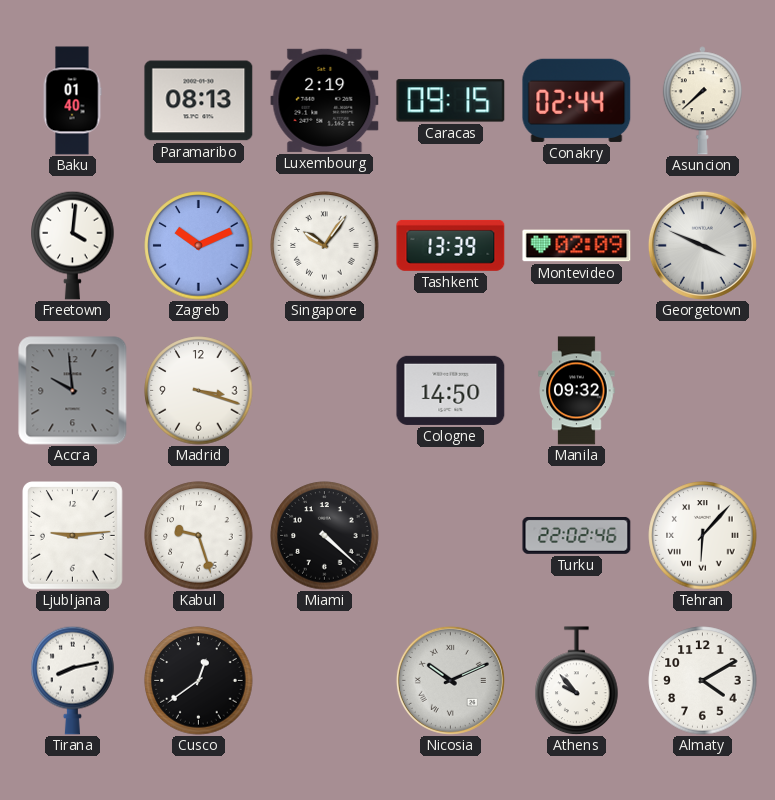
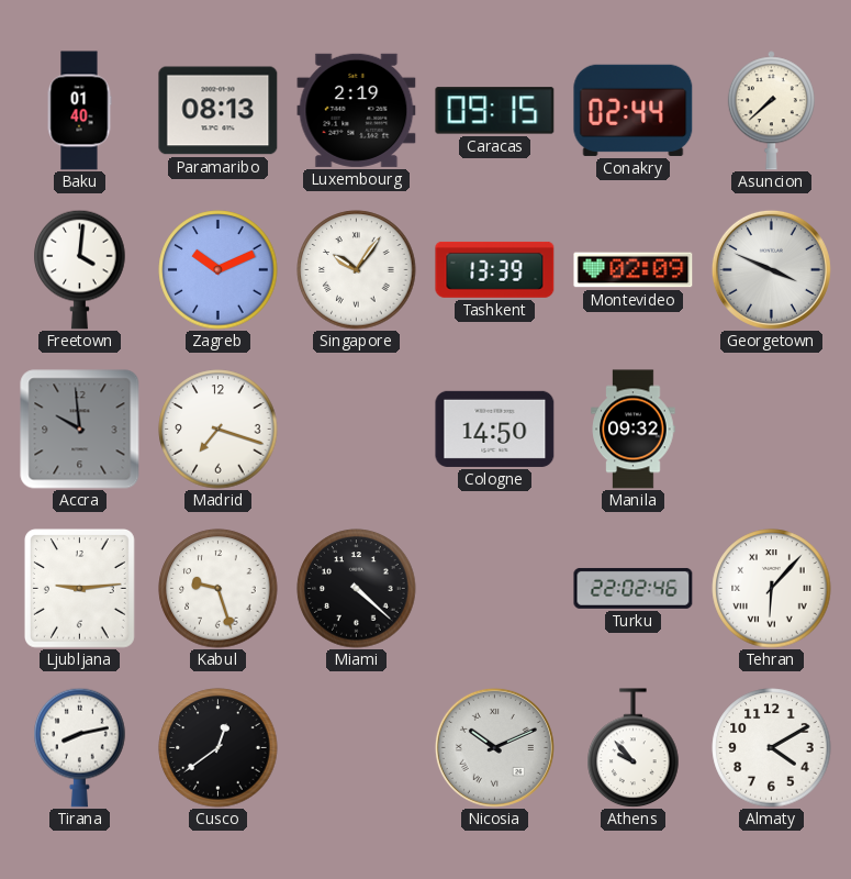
Madrid: 3:18 -> 7:18
